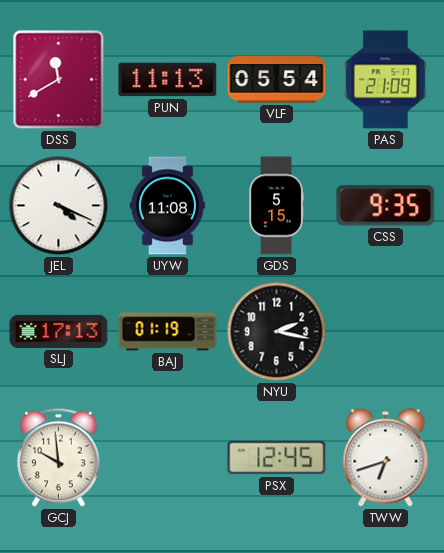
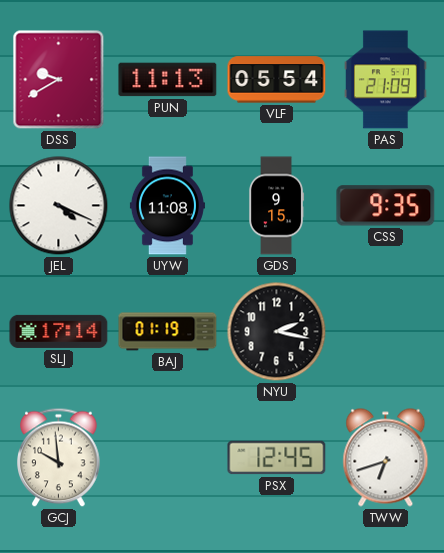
DSS: 11:40 -> 9:40
GDS: 5:15 -> 9:15
SLJ: 17:13 -> 17:14
